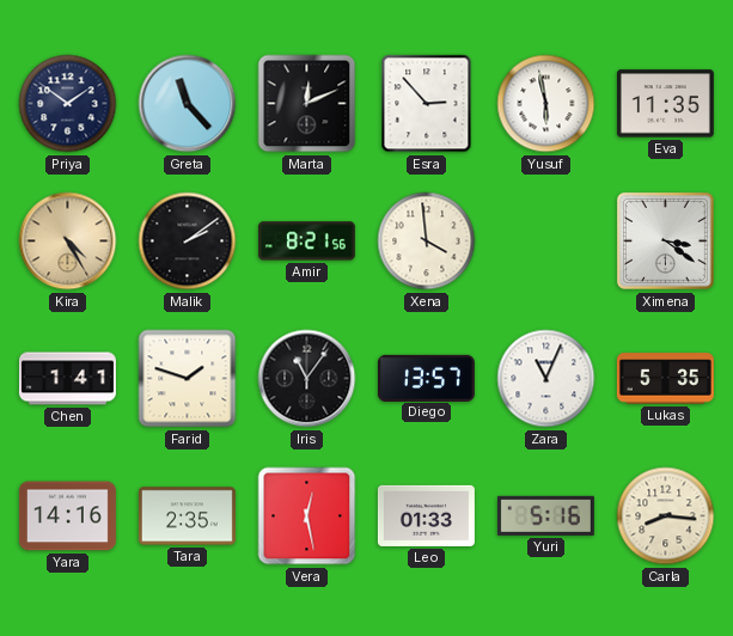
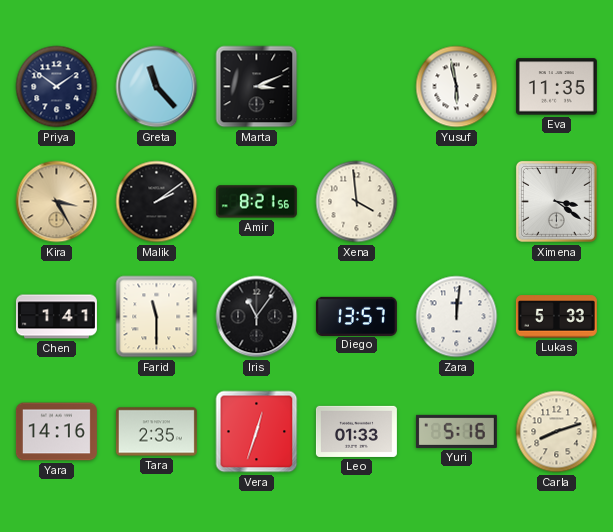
Marta: 12:11 -> 3:11
Esra: 2:53 -> none
Kira: 4:25 -> 3:25
Farid: 1:48 -> 11:30
Zara: 11:04 -> 12:01
Lukas: 5:35 -> 5:33
Vera: 12:28 -> 12:33
Carla: 8:16 -> 8:12
